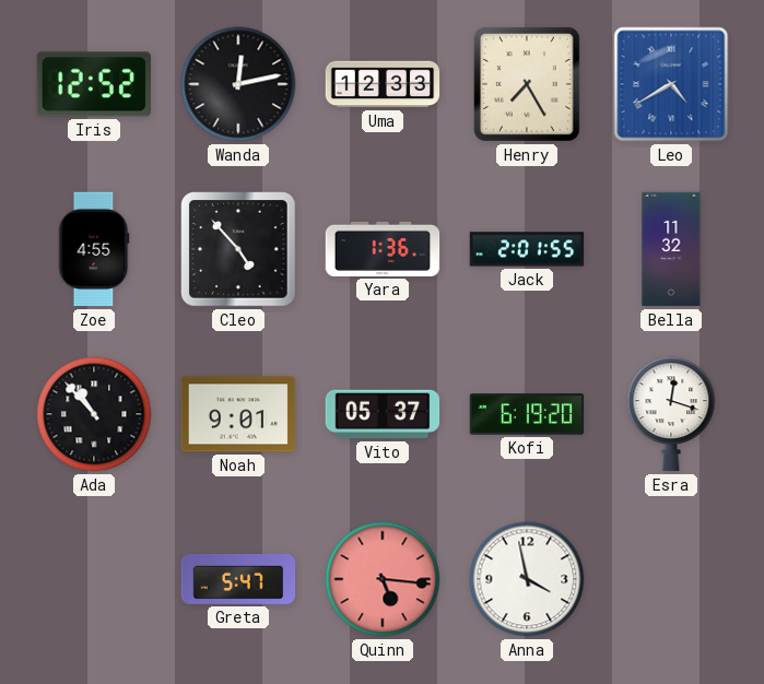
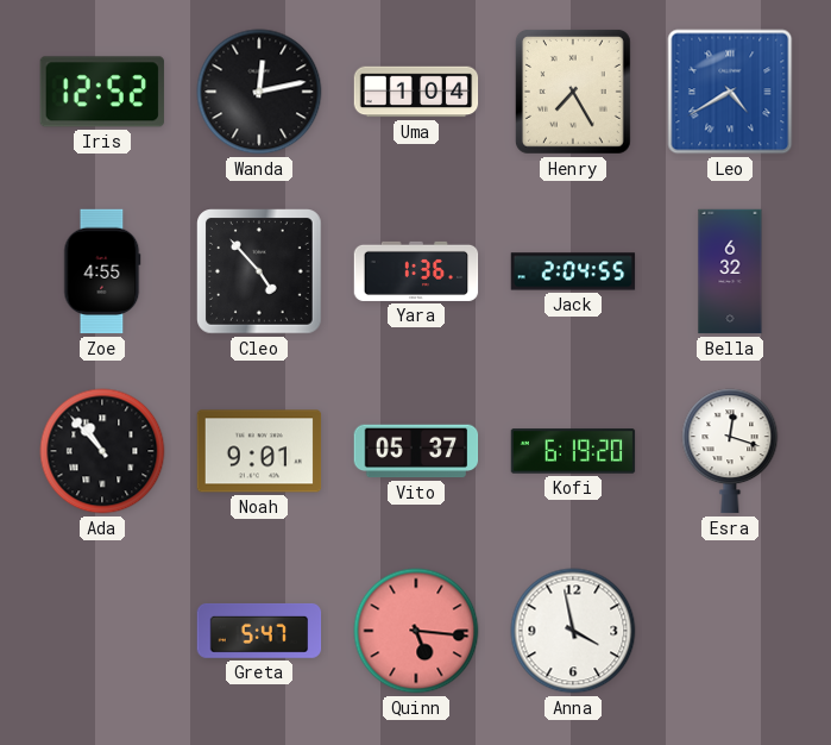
Uma: 12:33 -> 1:04
Jack: 2:01 -> 2:04
Bella: 11:32 -> 6:32
